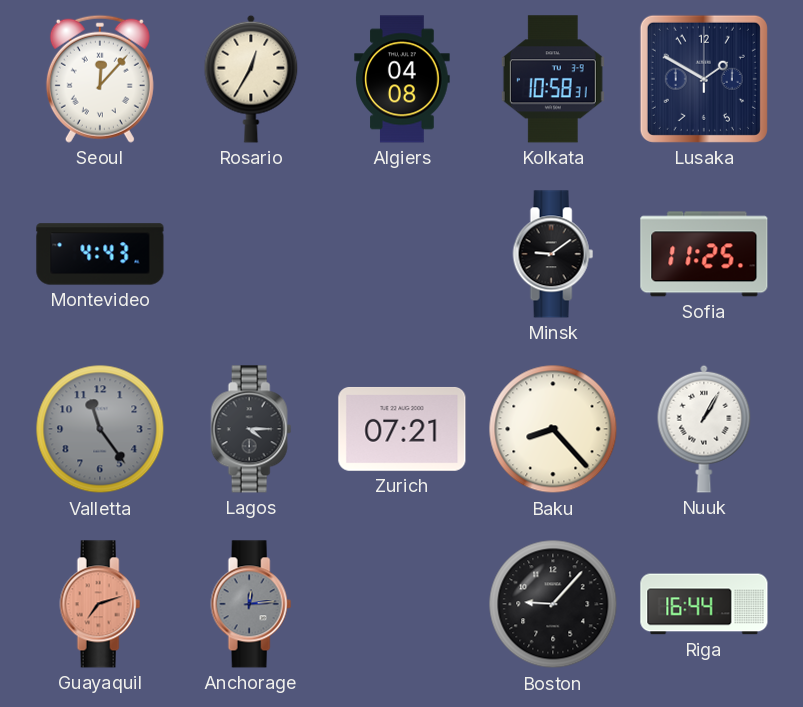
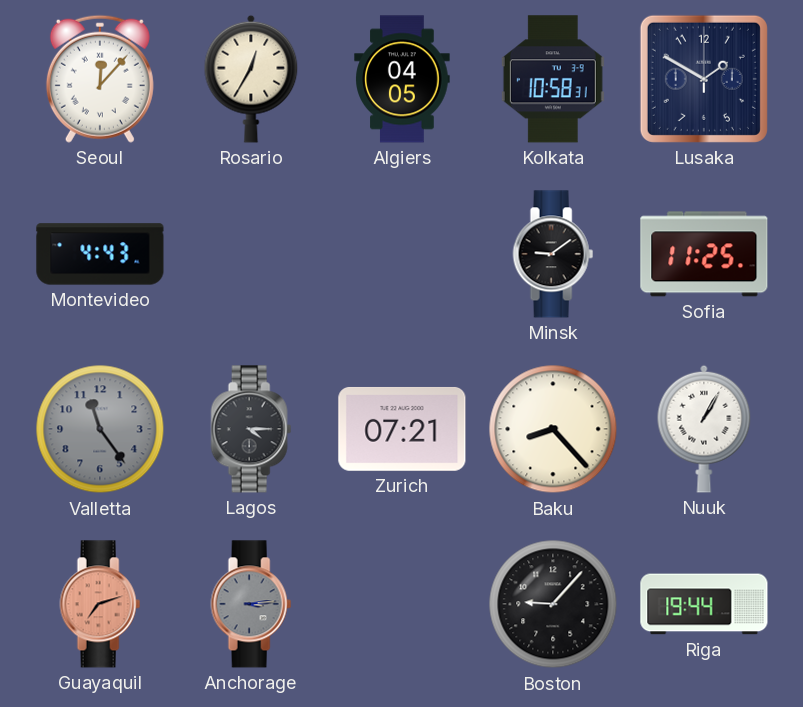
Algiers: 04:08 -> 04:05
Anchorage: 12:14 -> 3:14
Riga: 16:44 -> 19:44
